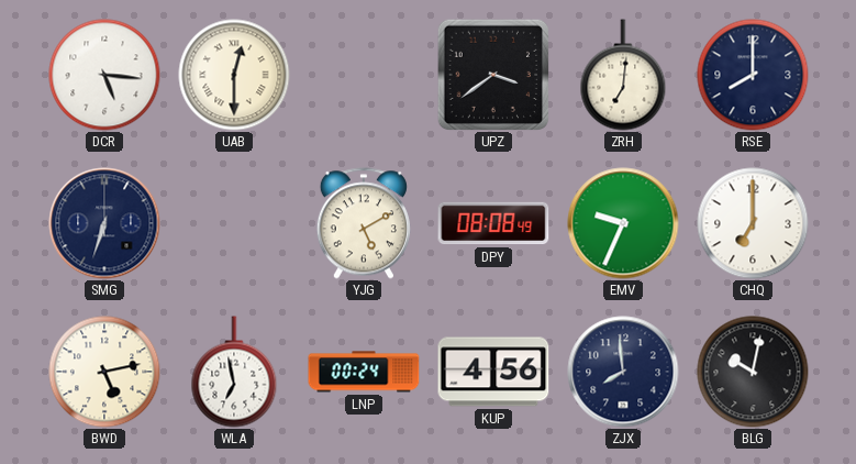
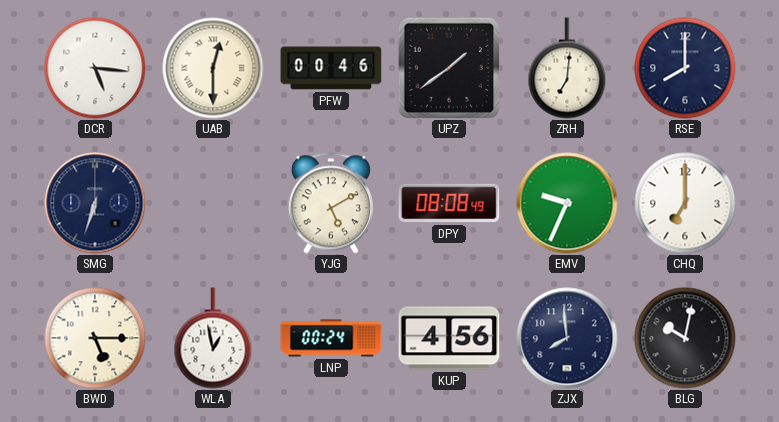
PFW: none -> 00:46
UPZ: 3:39 -> 1:39
BWD: 5:13 -> 5:15
WLA: 6:58 -> 12:58
